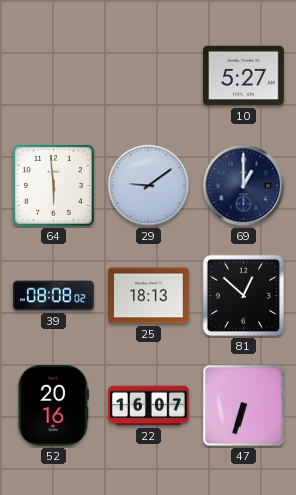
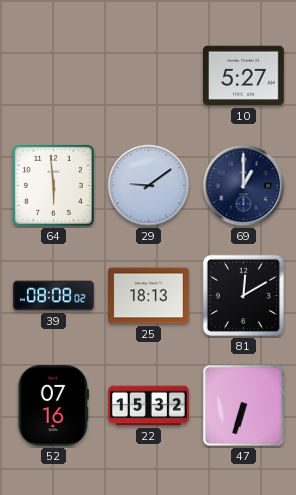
81: 12:52 -> 12:10
52: 20:16 -> 07:16
22: 16:07 -> 15:32
